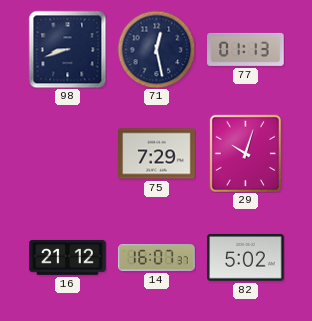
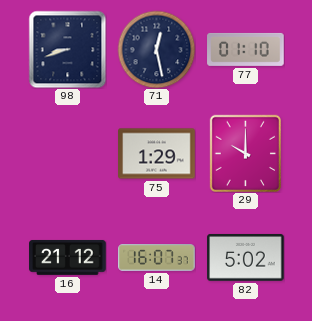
77: 01:13 -> 01:10
75: 7:29 -> 1:29
29: 10:03 -> 10:00
